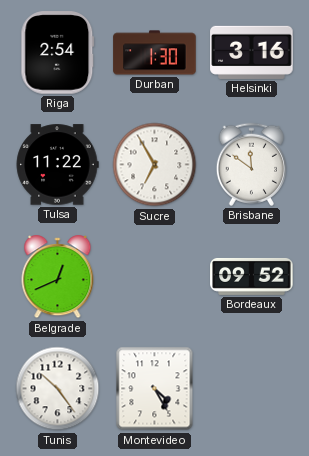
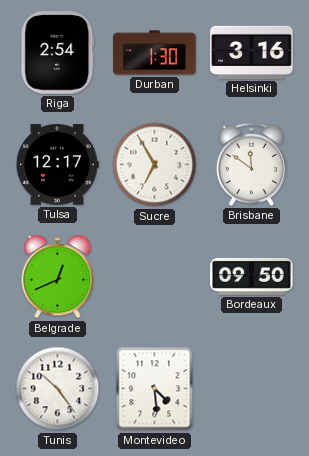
Tulsa: 11:22 -> 12:17
Bordeaux: 09:52 -> 09:50
Montevideo: 4:25 -> 4:29
